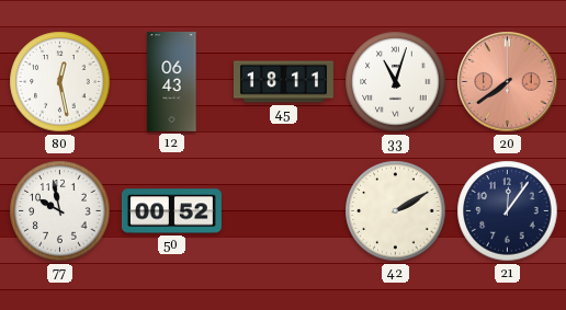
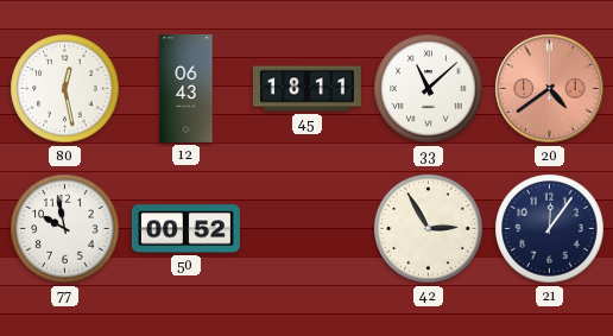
33: 11:03 -> 11:08
20: 7:39 -> 4:39
42: 2:10 -> 2:55
